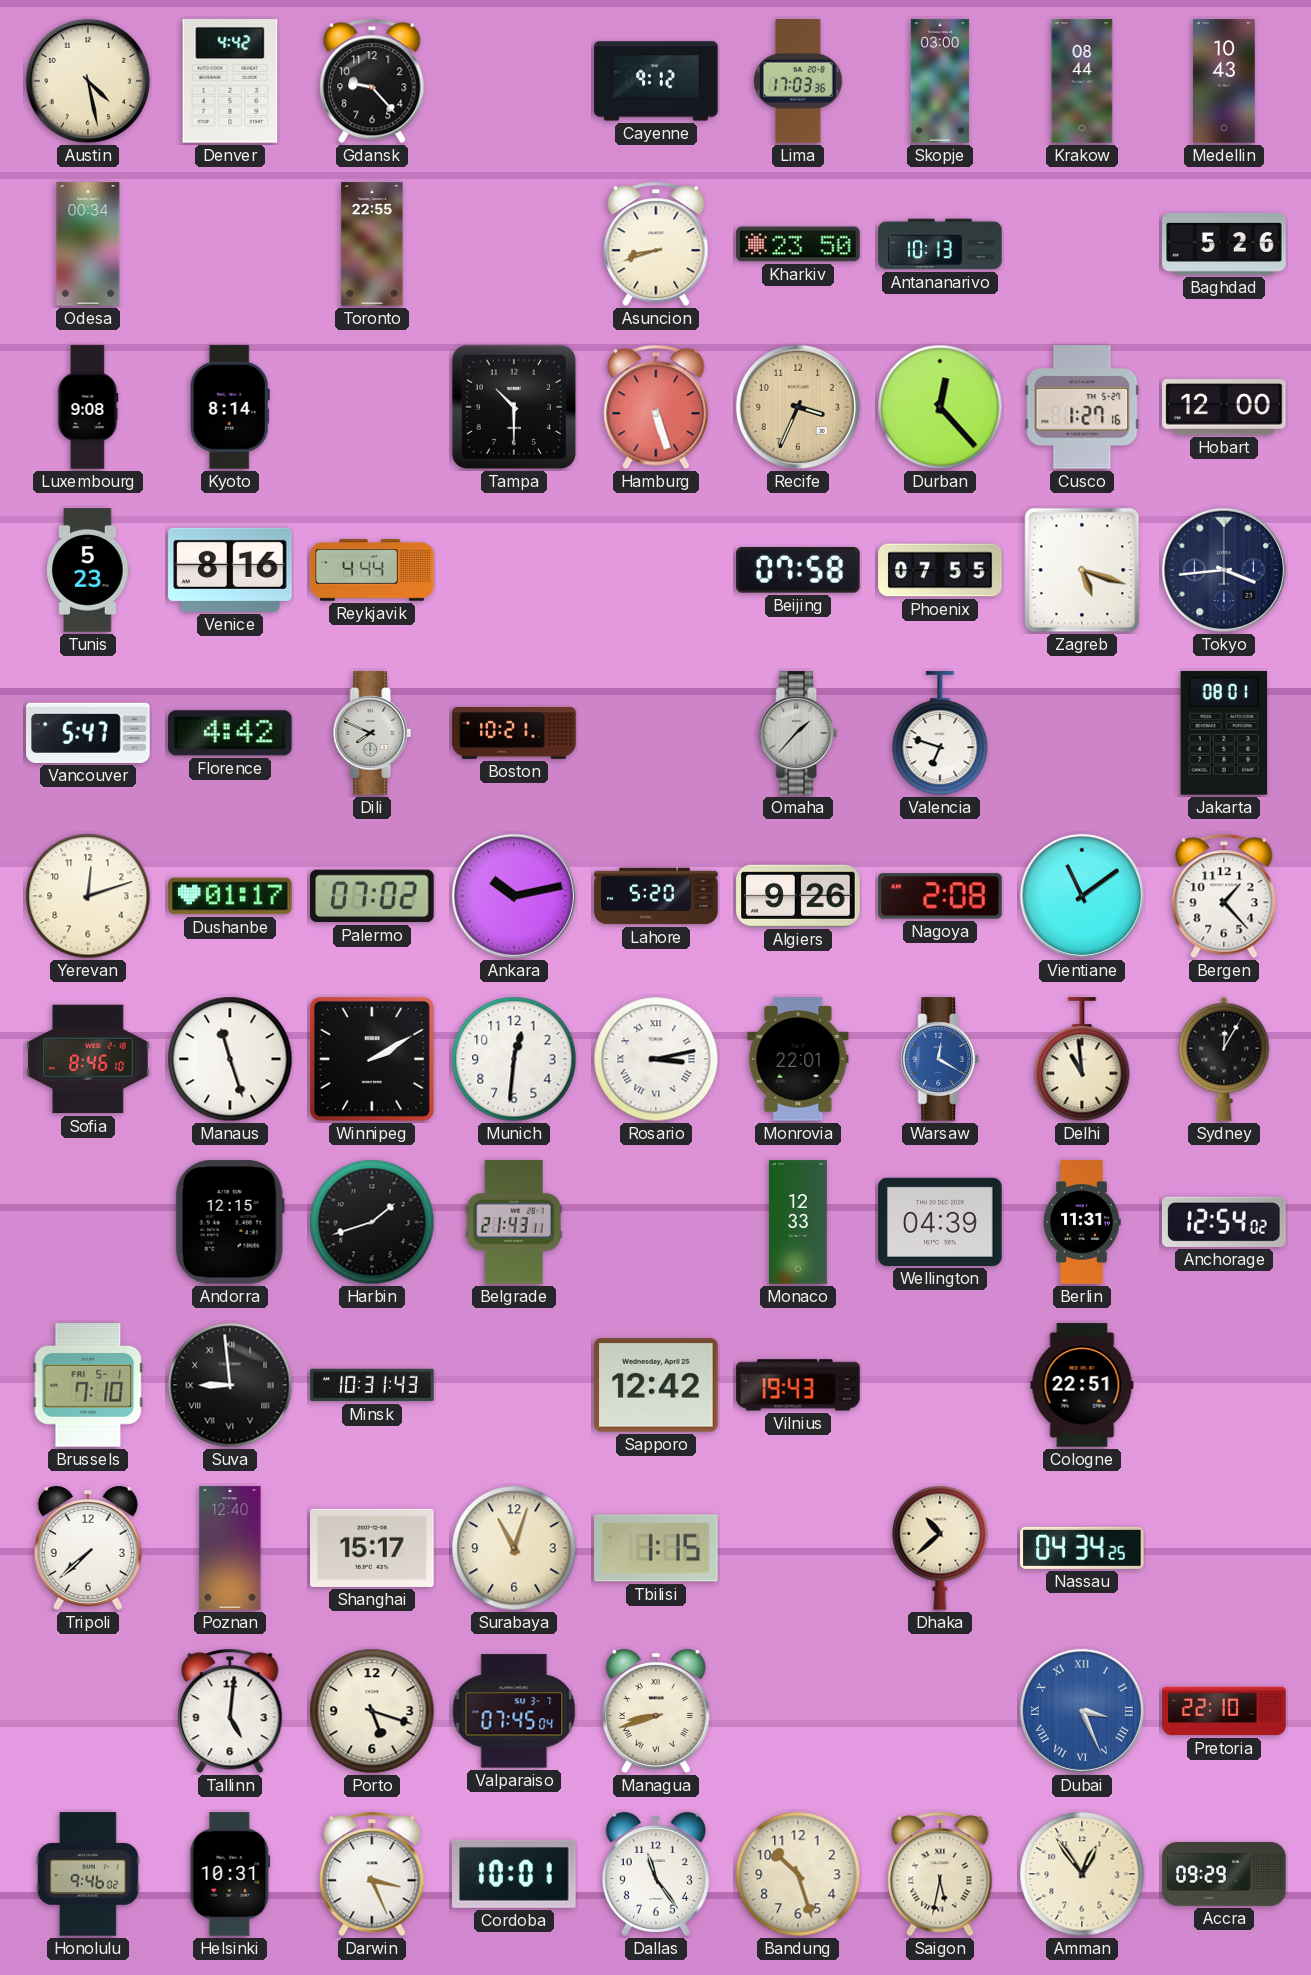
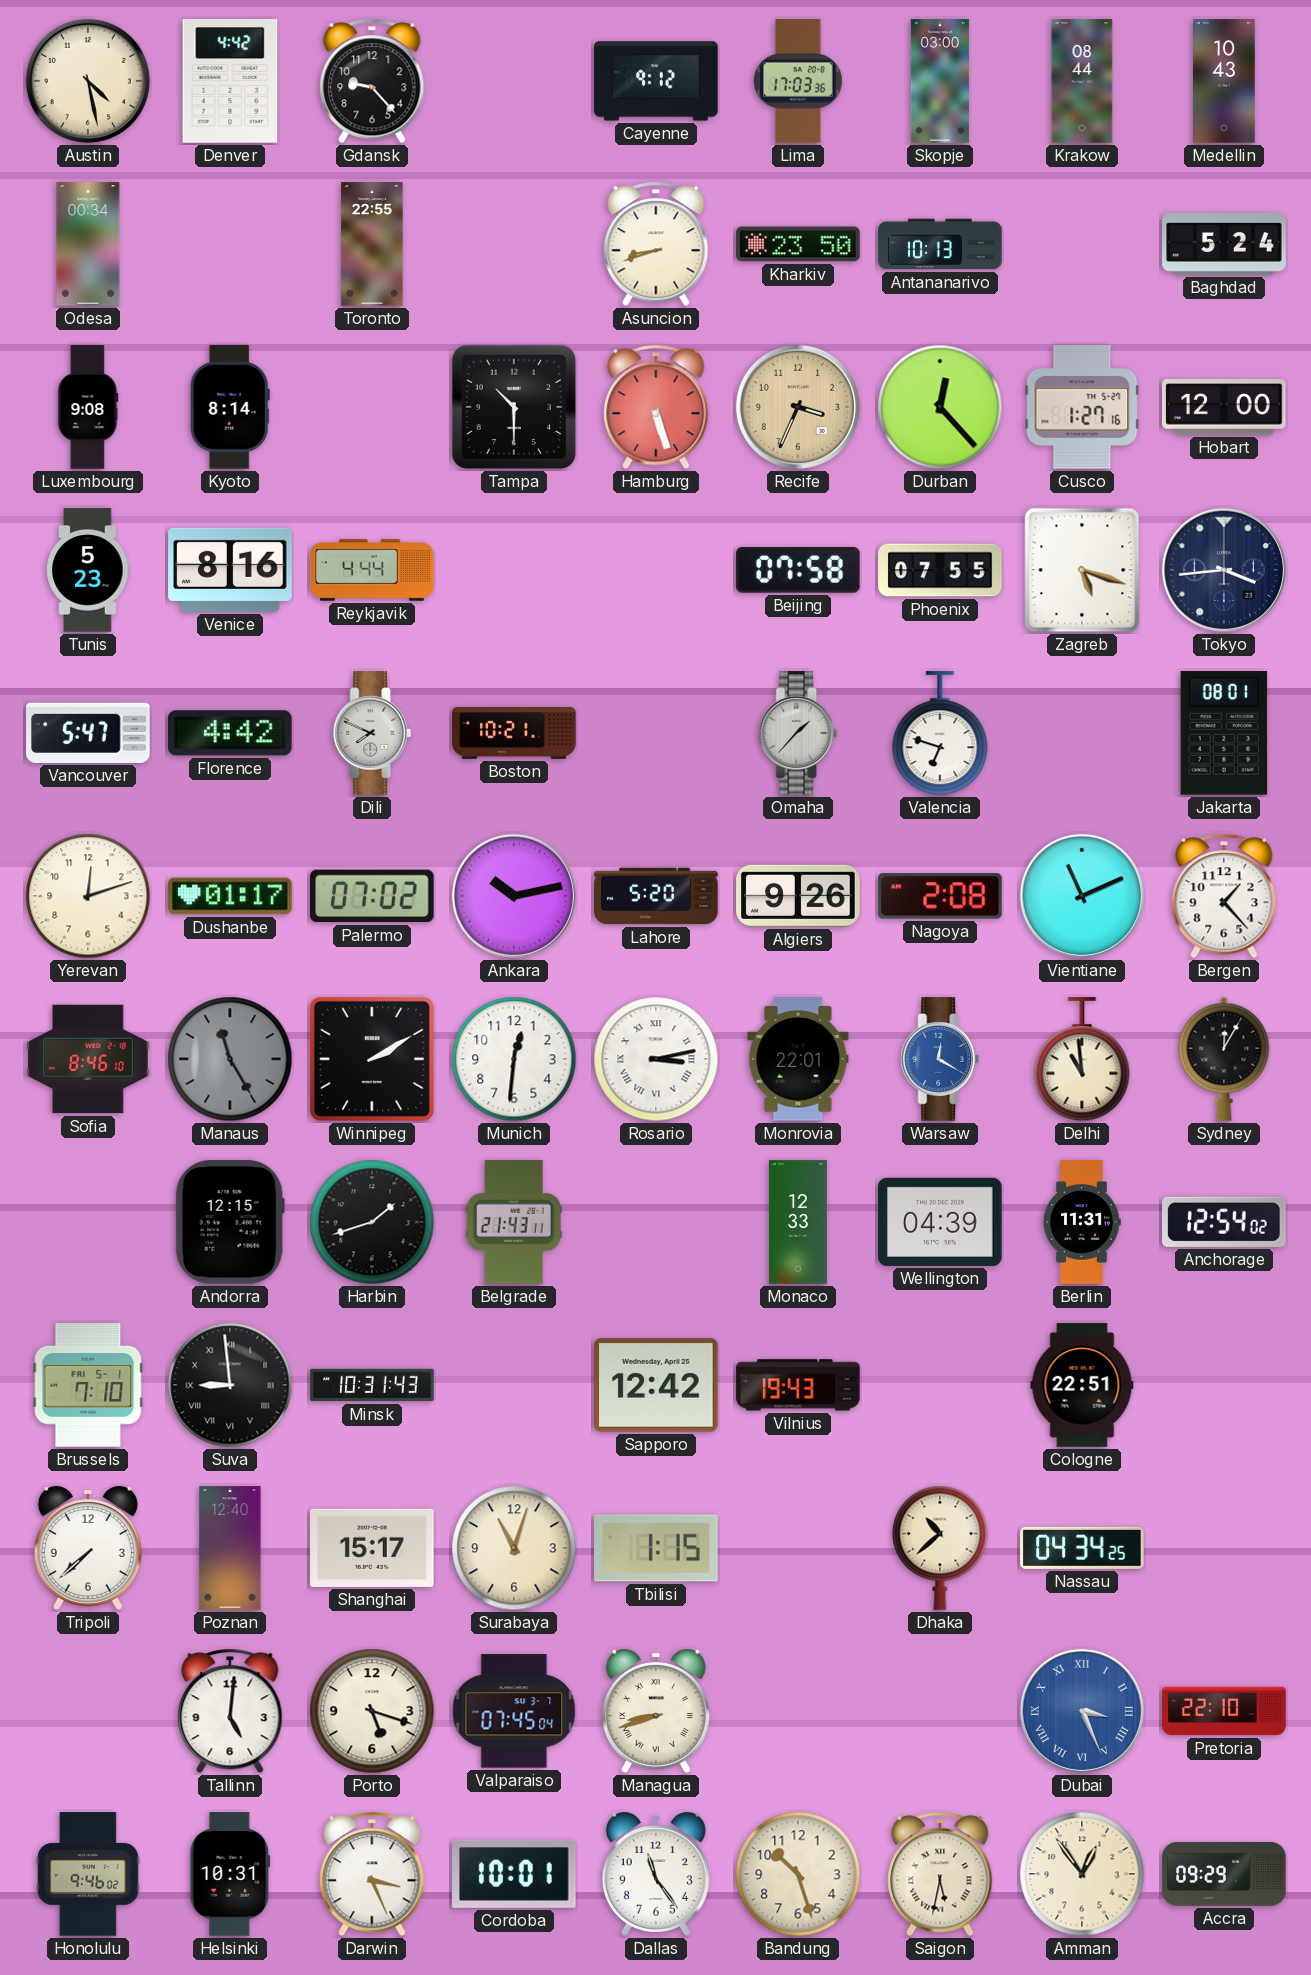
Baghdad: 5:26 -> 5:24
Vientiane: 11:09 -> 11:11
Manaus: 11:27 -> 11:25
Manaus dial: white -> grey
